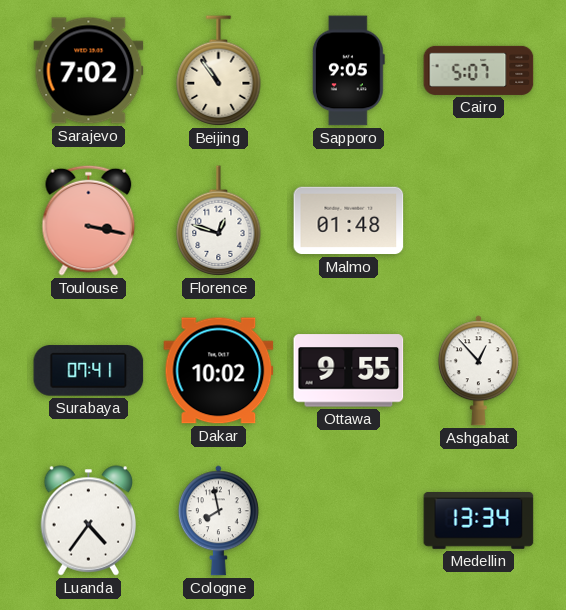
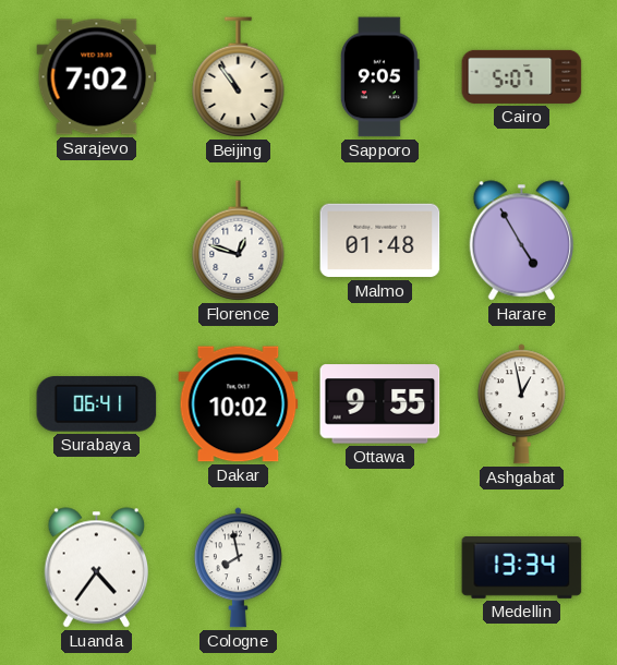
Toulouse: 3:17 -> none
Harare: none -> 4:55
Surabaya: 07:41 -> 06:41
Ashgabat: 12:53 -> 12:58
